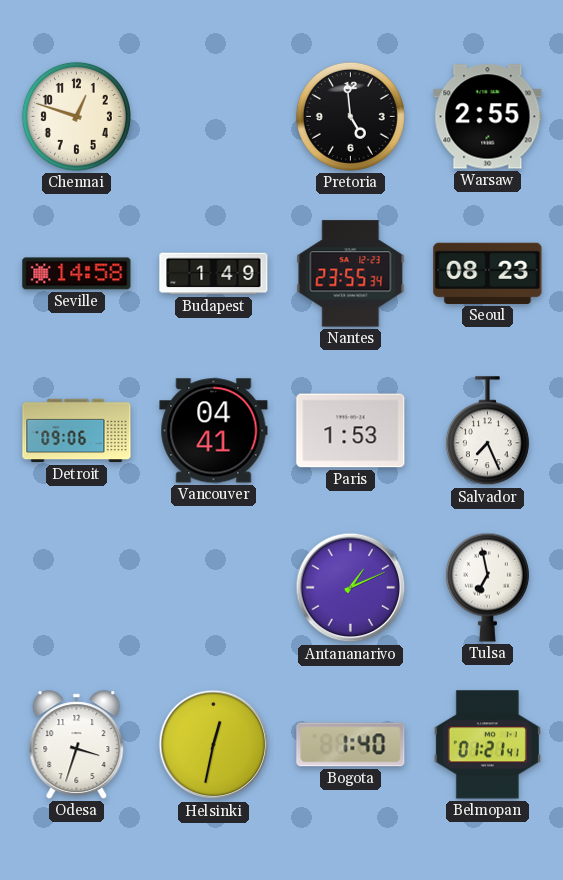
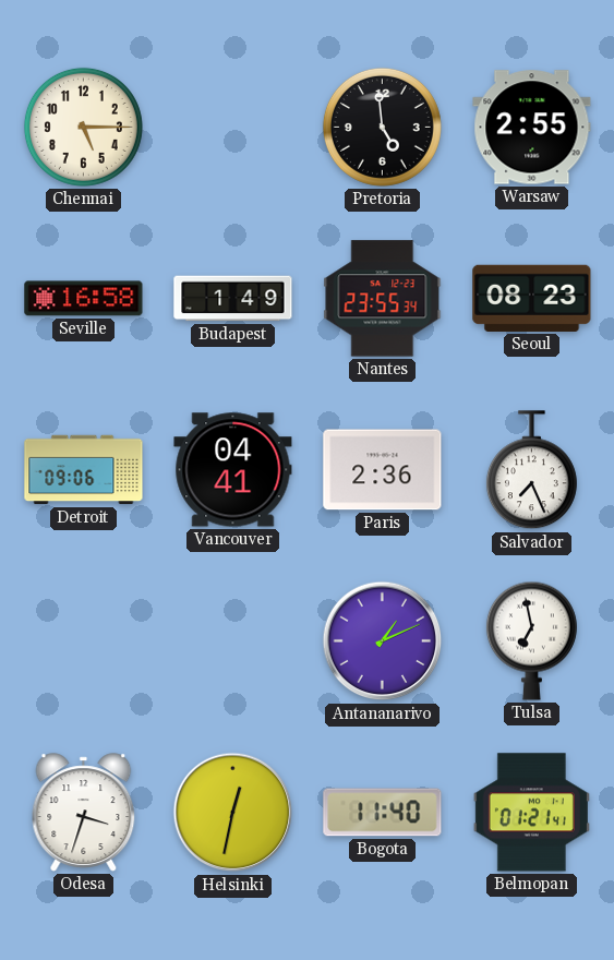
Chennai: 12:48 -> 5:15
Seville: 14:58 -> 16:58
Paris: 1:53 -> 2:36
Bogota: 1:40 -> 11:40
